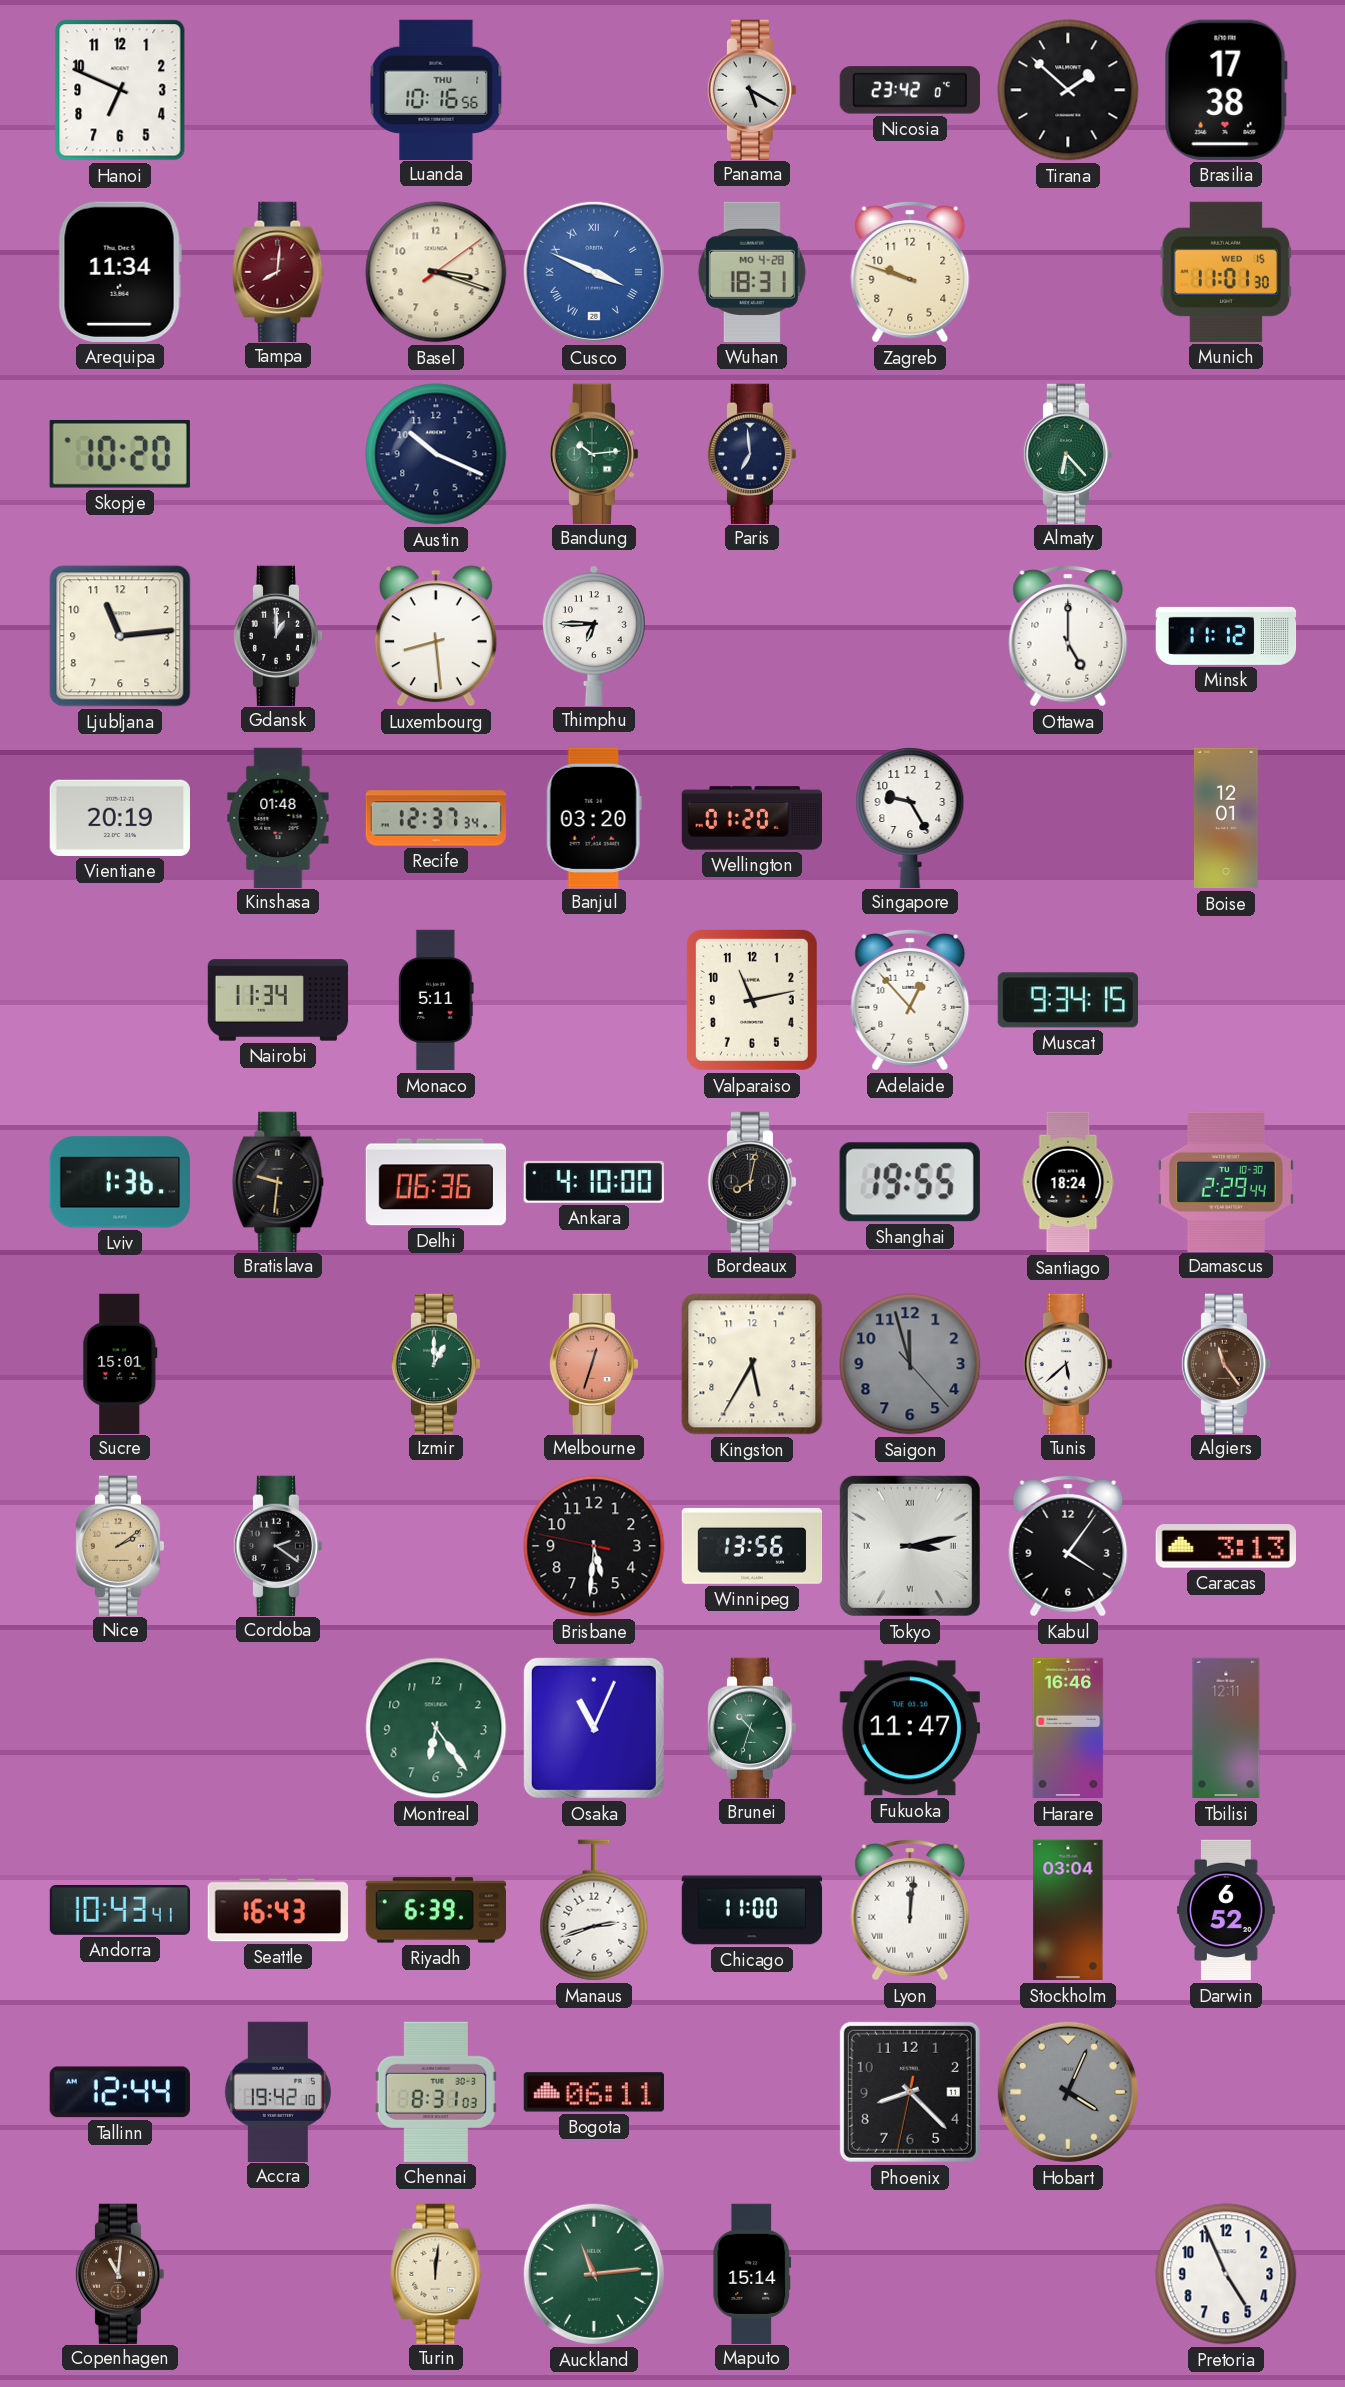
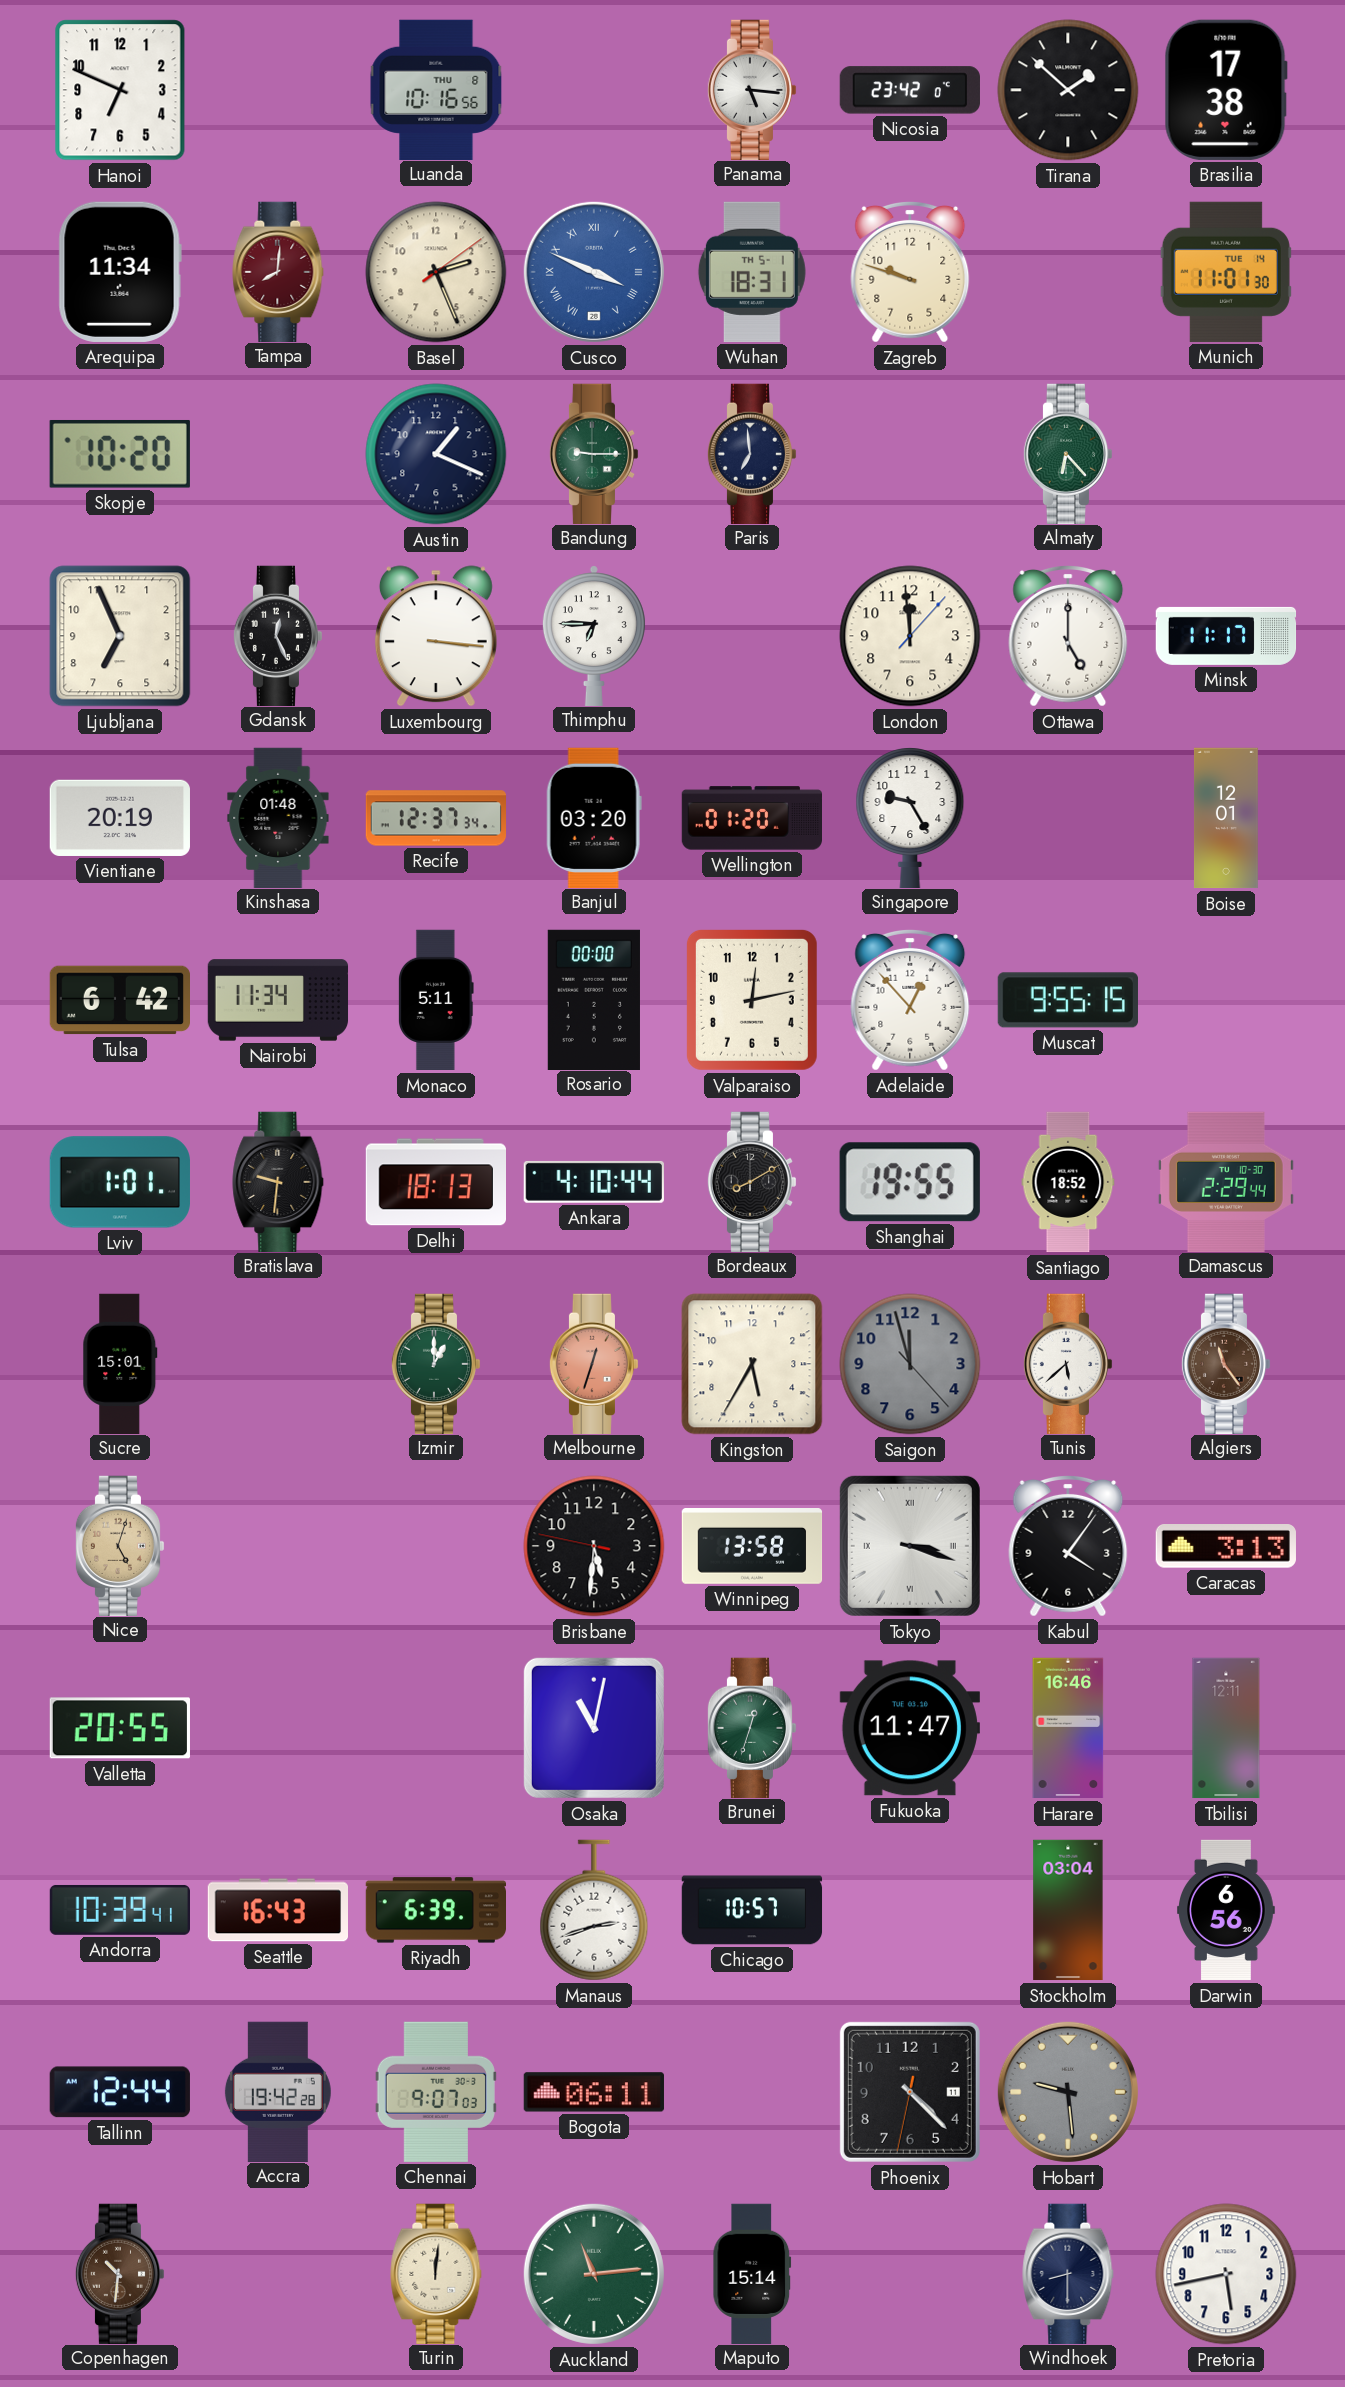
Luanda date: THU 1 -> THU 8
Panama: 5:20 -> 5:16
Basel: 3:18 -> 2:26
Wuhan date: MO 4-28 -> TH 5-1
Munich date: WED 15 -> TUE 14
Austin: 10:19 -> 1:19
Bandung: 10:14 -> 9:15
Ljubljana: 11:14 -> 6:56
Gdansk: 1:00 -> 12:26
Luxembourg: 8:29 -> 3:16
London: none -> 11:59
Minsk: 11:12 -> 11:17
Tulsa: none -> 6:42
Rosario: none -> 00:00
Valparaiso: 11:13 -> 12:13
Muscat: 9:34 -> 9:55
Lviv: 1:36 -> 1:01
Delhi: 06:36 -> 18:13
Ankara: 4:10:00 -> 4:10:44
Bordeaux: 8:02 -> 8:10
Santiago: 18:24 -> 18:52
Nice: 2:09 -> 5:03
Cordoba: 2:21 -> none
Winnipeg: 13:56 -> 13:58
Tokyo: 3:13 -> 3:18
Valletta: none -> 20:55
Montreal: 6:24 -> none
Osaka: 11:04 -> 11:02
Brunei: 10:33 -> 12:33
Andorra: 10:43 -> 10:39
Chicago: 11:00 -> 10:57
Lyon: 12:01 -> none
Darwin: 6:52 -> 6:56
Accra: 19:42:10 -> 19:42:28
Chennai: 8:31 -> 9:07
Phoenix: 8:22 -> 4:22
Hobart: 4:04 -> 9:29
Copenhagen: 11:01 -> 10:31
Windhoek: none -> 8:30
Pretoria: 4:56 -> 5:43
